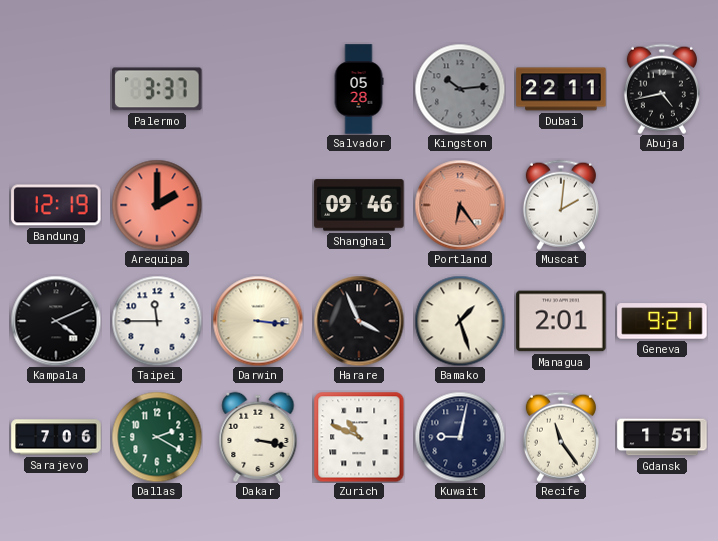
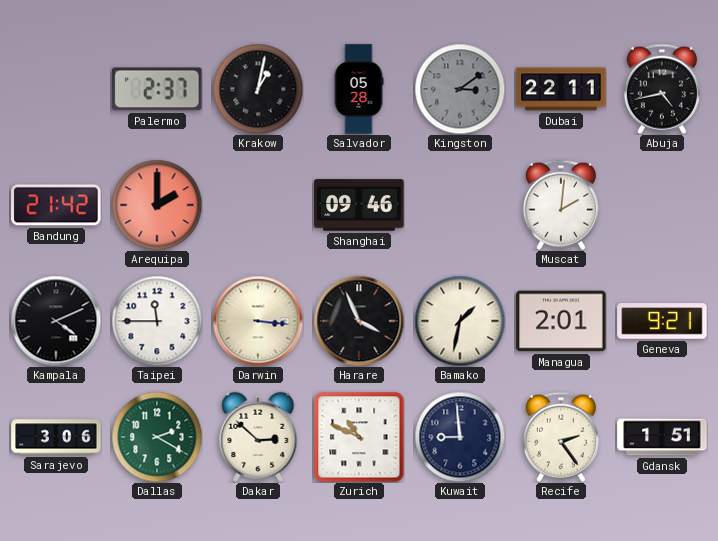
Palermo: 3:37 -> 2:37
Krakow: none -> 1:02
Kingston: 10:14 -> 3:09
Bandung: 12:19 -> 21:42
Portland: 6:24 -> none
Bamako: 1:27 -> 1:32
Sarajevo: 7:06 -> 3:06
Dakar: 3:17 -> 2:52
Kuwait: 9:02 -> 8:59
Recife: 11:24 -> 2:24
